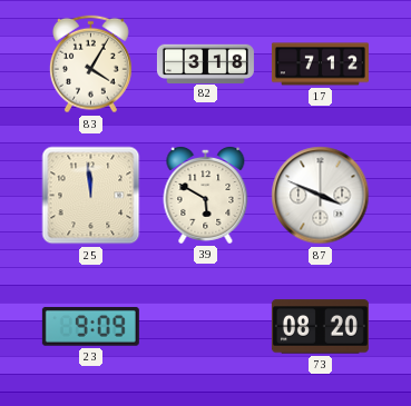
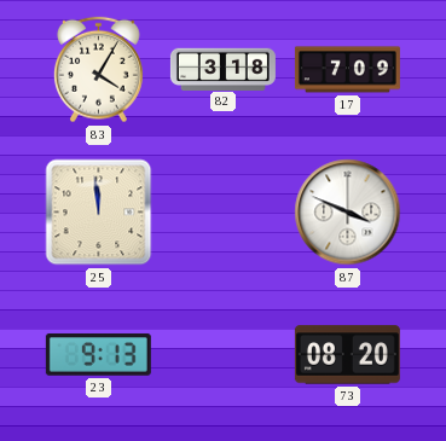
17: 7:12 -> 7:09
39: 5:50 -> none
23: 9:09 -> 9:13
